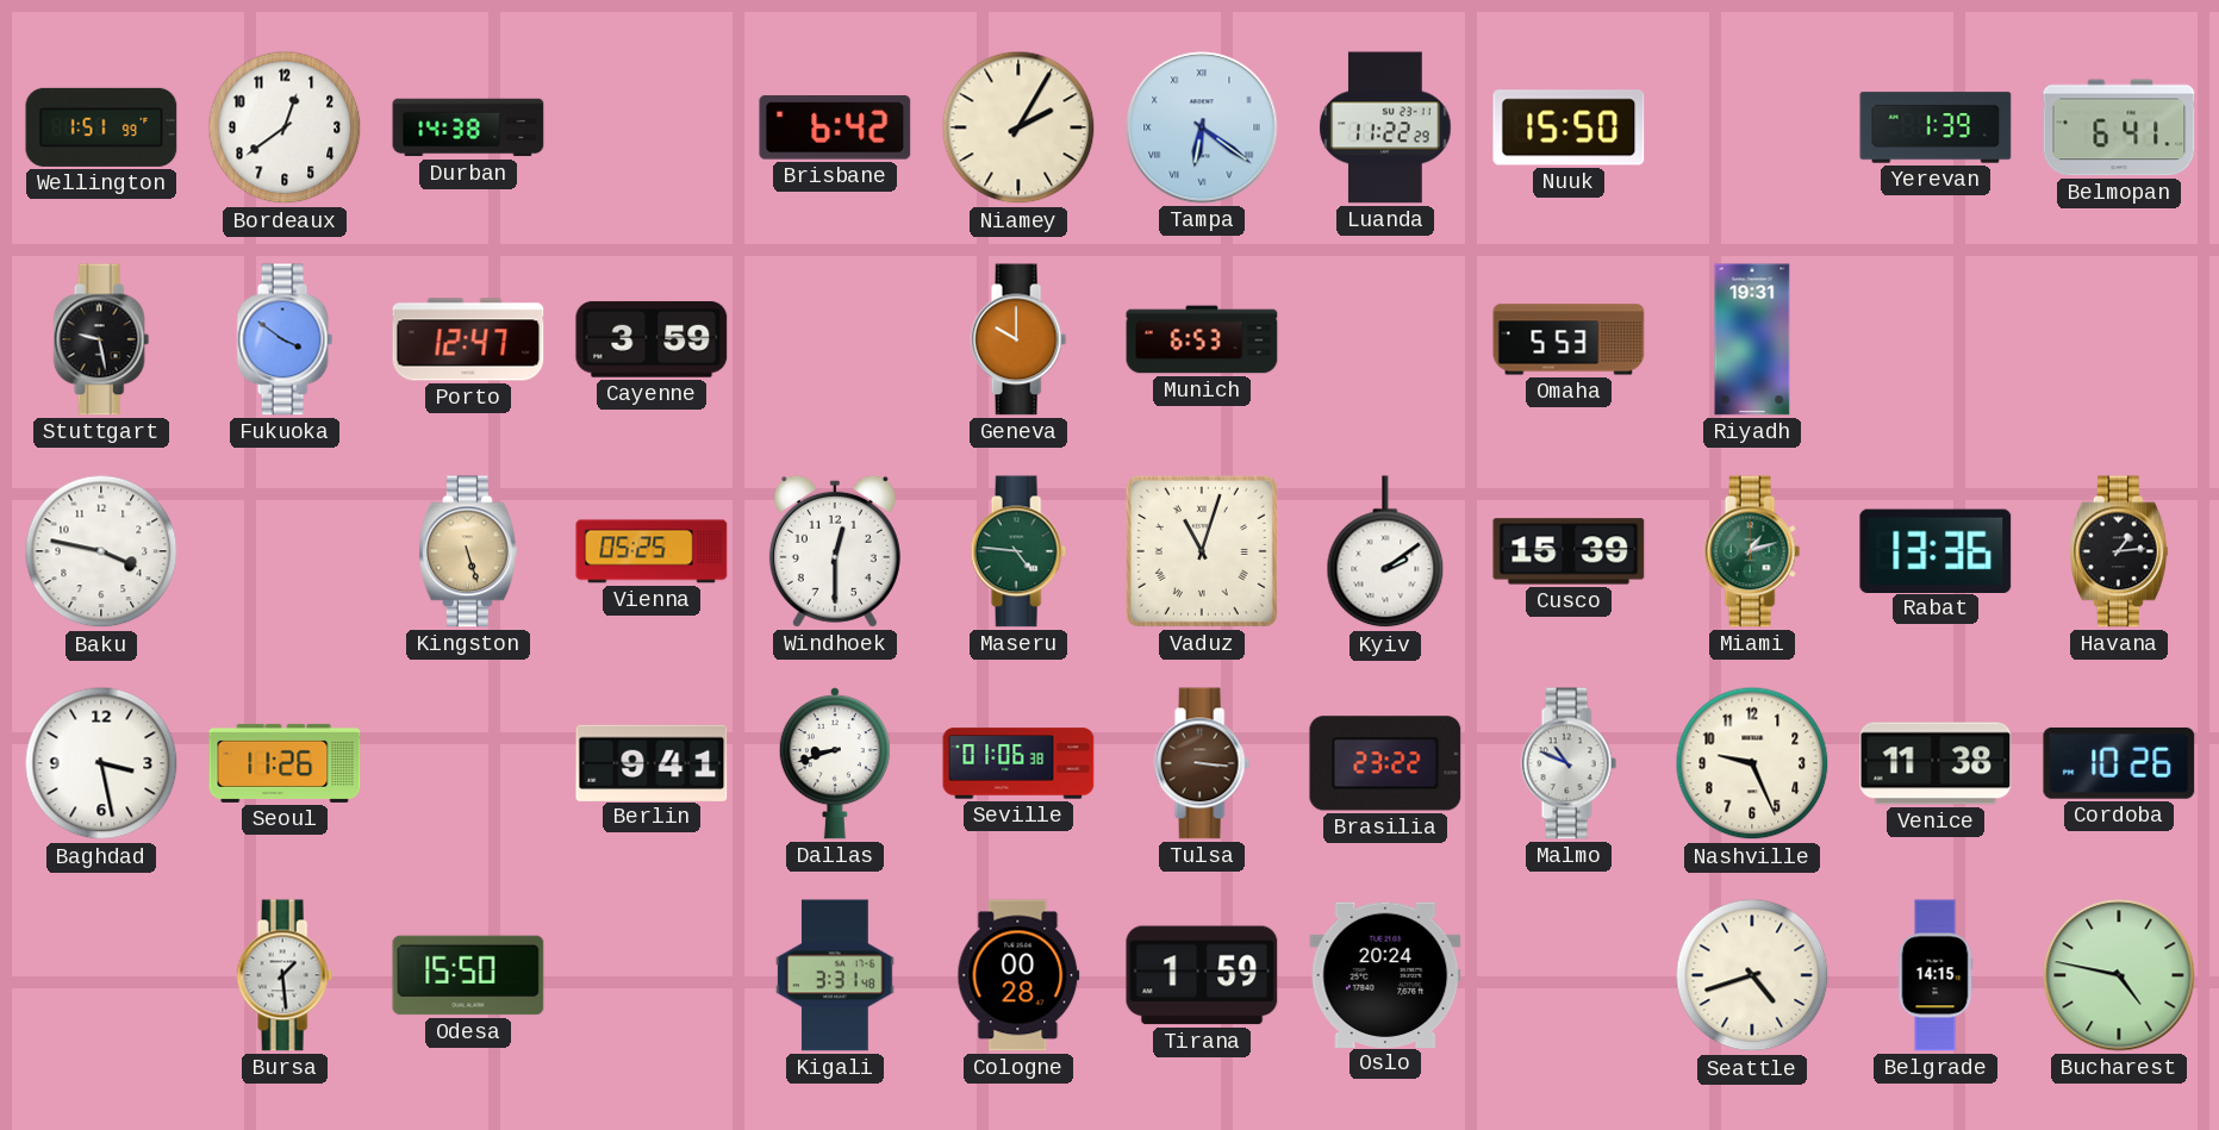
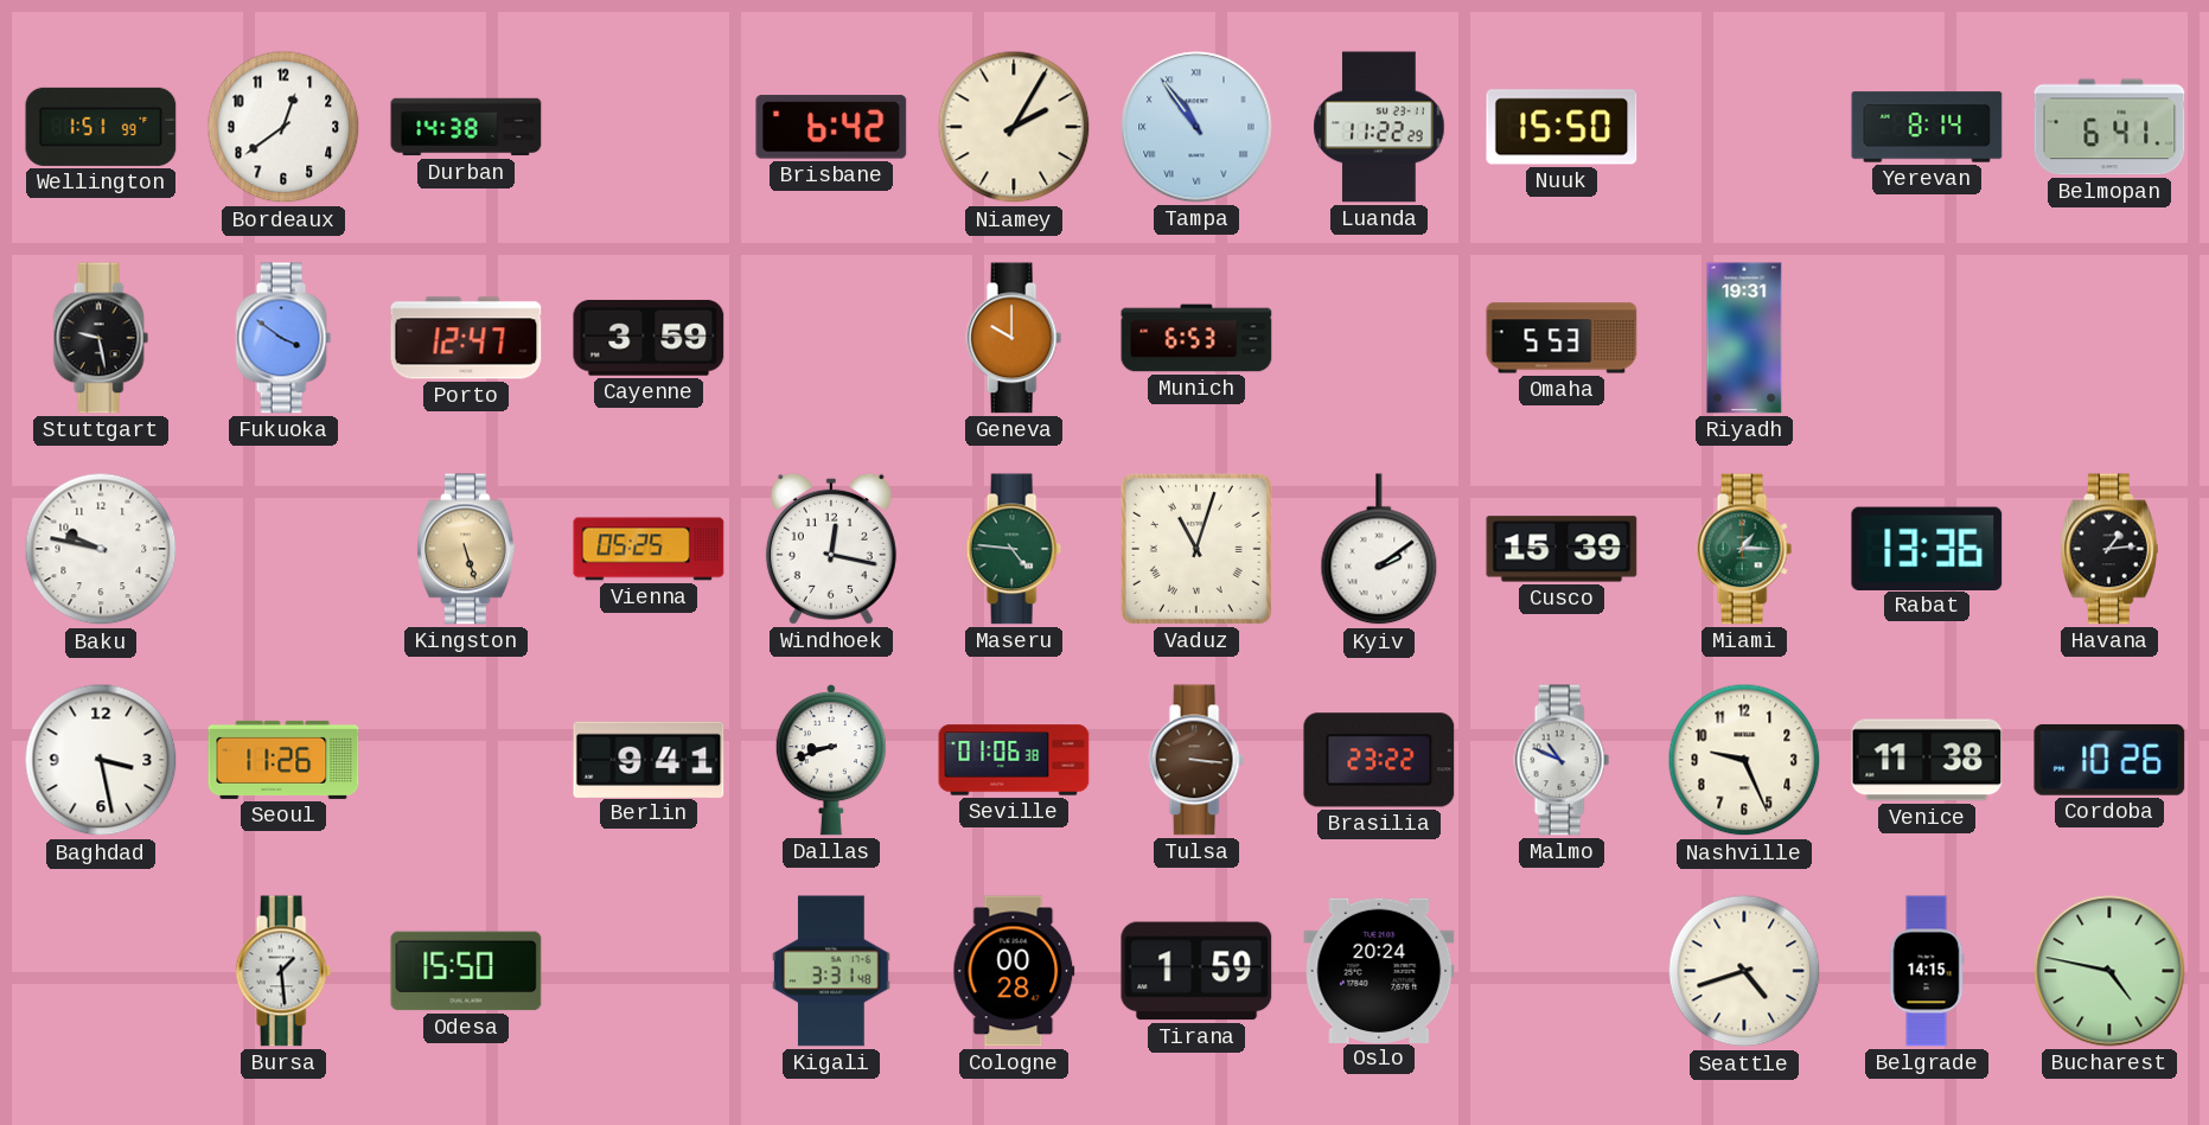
Tampa: 6:21 -> 10:54
Yerevan: 1:39 -> 8:14
Baku: 3:47 -> 9:47
Windhoek: 12:30 -> 12:17
Miami: 1:12 -> 1:15
